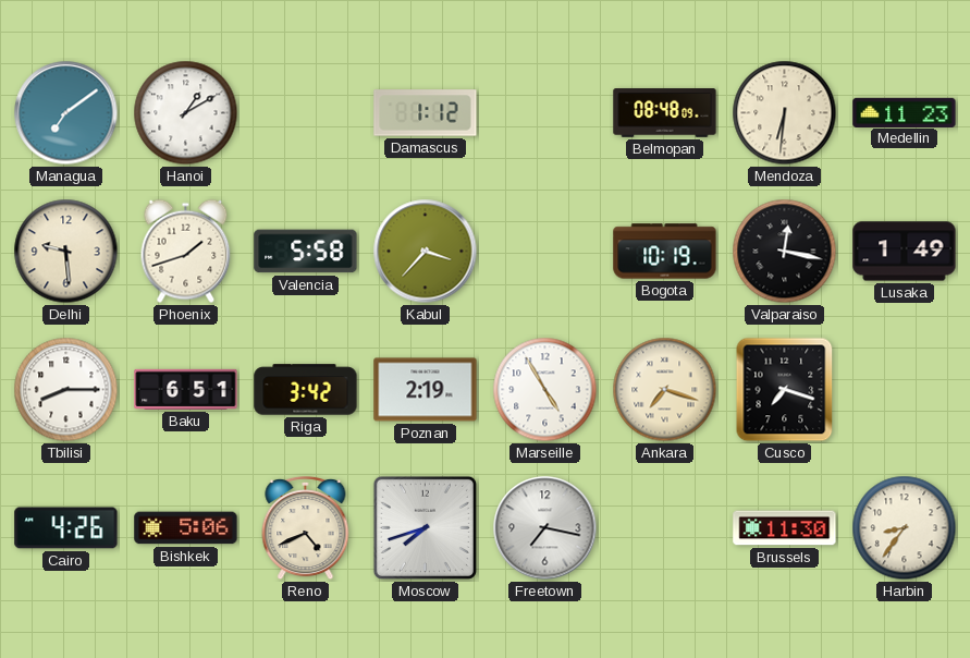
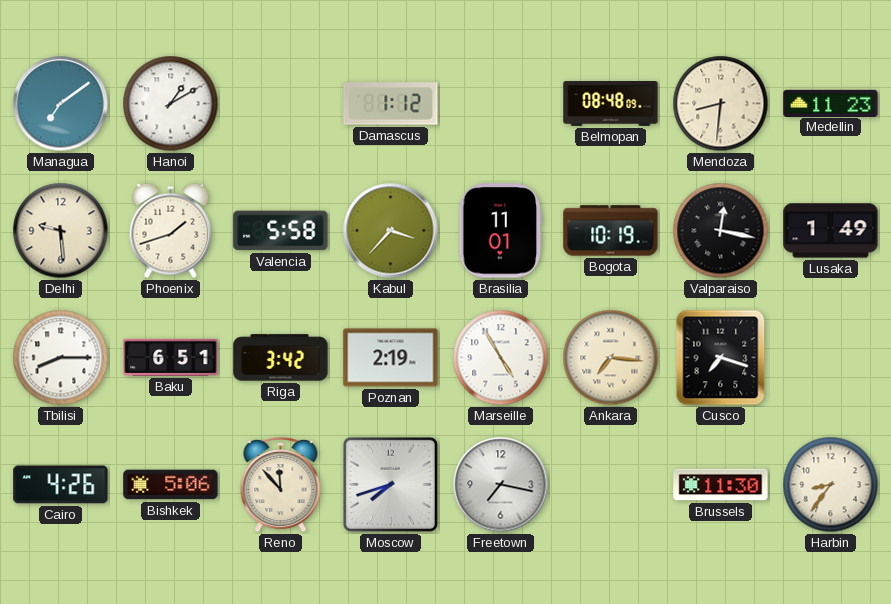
Mendoza: 6:31 -> 8:31
Brasilia: none -> 11:01
Ankara: 7:18 -> 7:16
Reno: 4:41 -> 11:53
